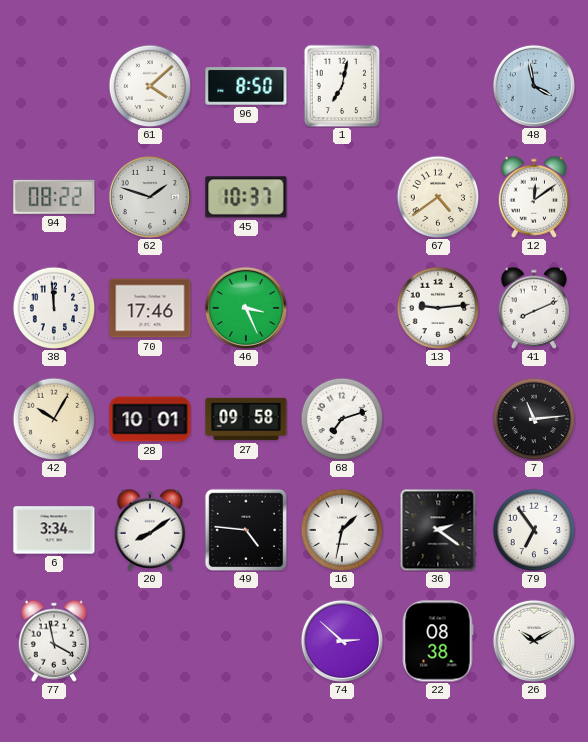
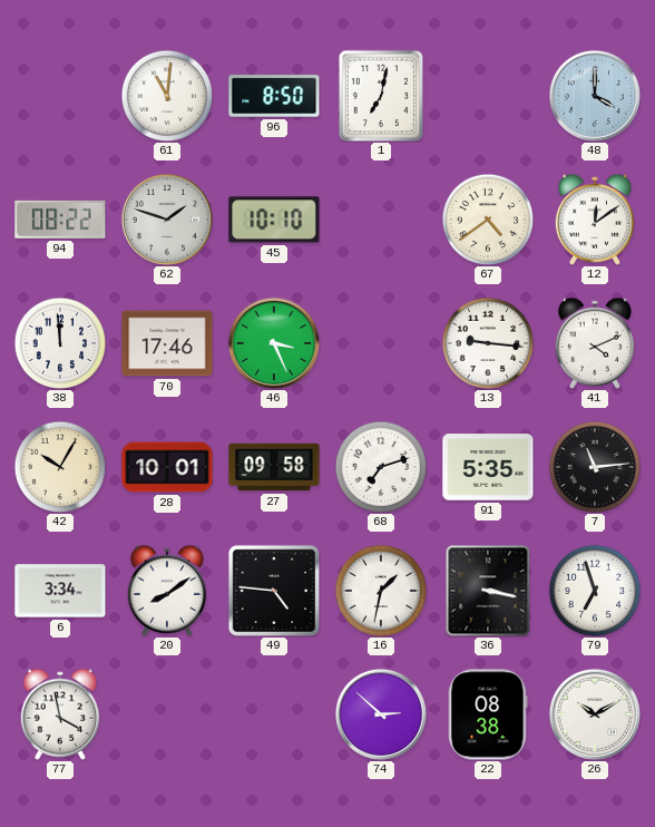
61: 4:08 -> 11:01
48: 3:58 -> 4:00
45: 10:37 -> 10:10
13: 9:14 -> 9:16
41: 8:11 -> 4:11
91: none -> 5:35
36: 2:21 -> 3:17
79: 6:54 -> 6:57
